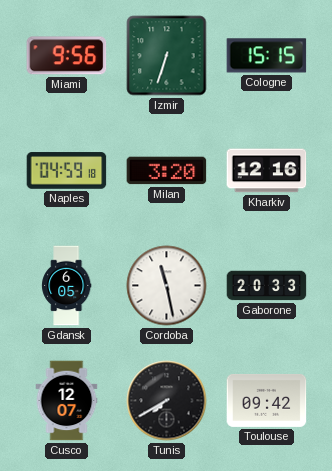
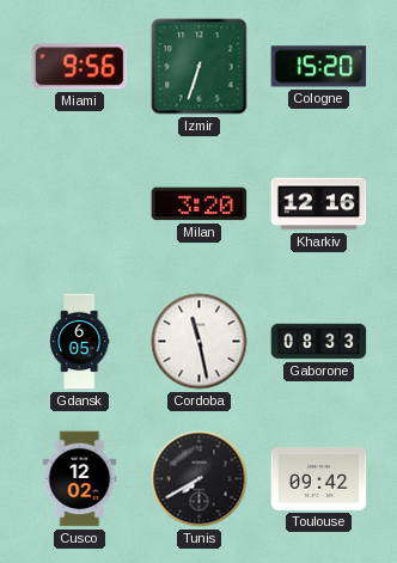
Cologne: 15:15 -> 15:20
Naples: 04:59 -> none
Gaborone: 20:33 -> 08:33
Cusco: 12:07 -> 12:02
